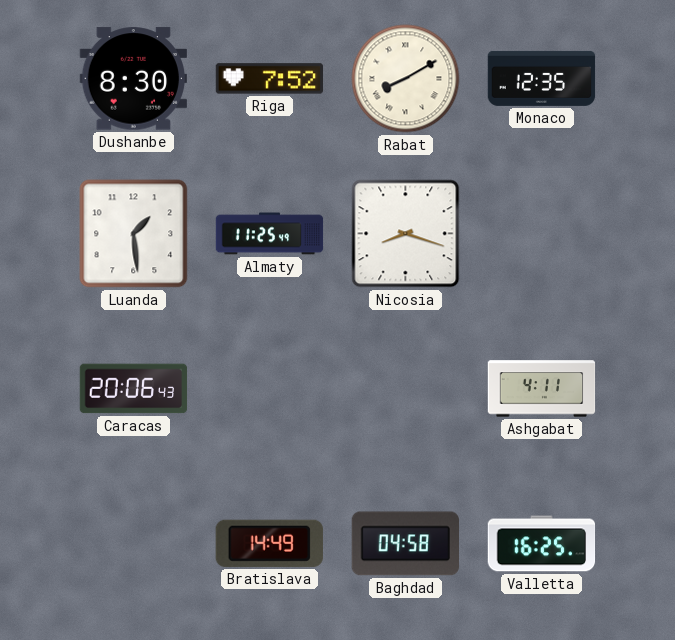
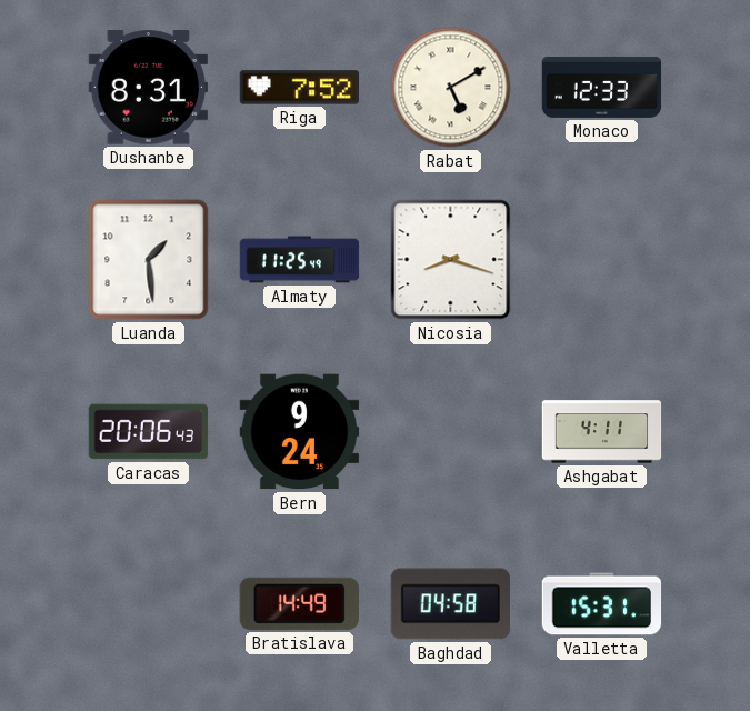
Dushanbe: 8:30 -> 8:31
Rabat: 8:10 -> 5:10
Monaco: 12:35 -> 12:33
Bern: none -> 9:24
Valletta: 16:25 -> 15:31
